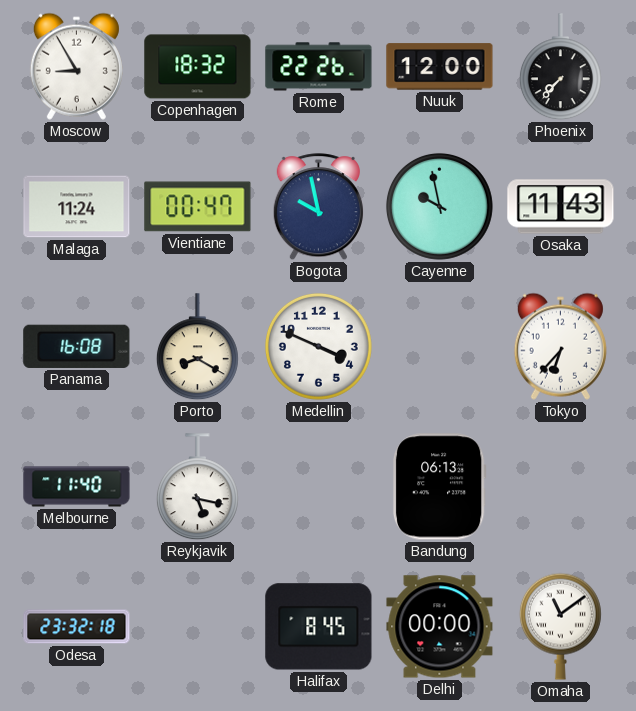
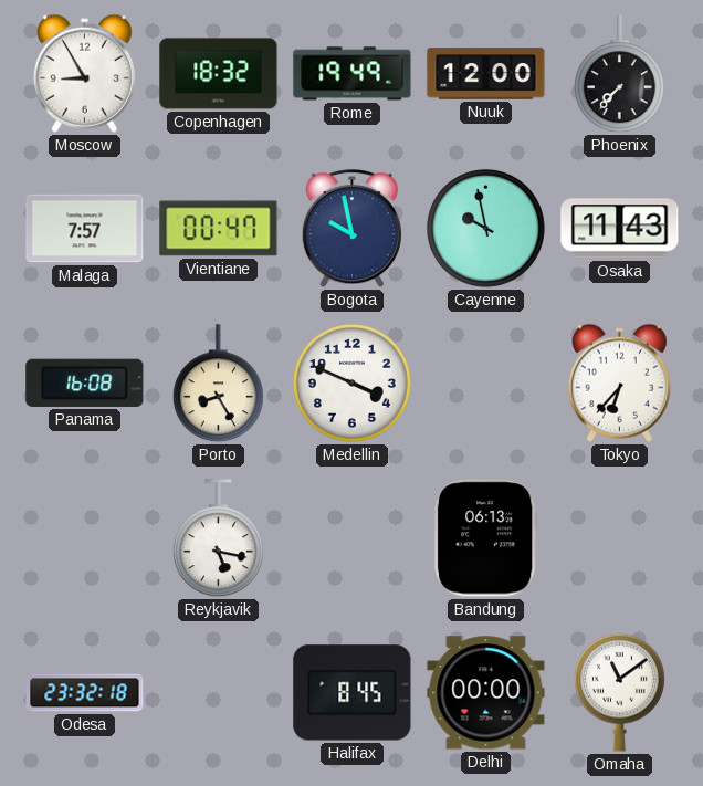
Rome: 22:26 -> 19:49
Malaga: 11:24 -> 7:57
Porto: 8:20 -> 8:25
Melbourne: 11:40 -> none
